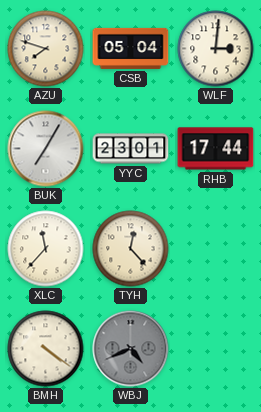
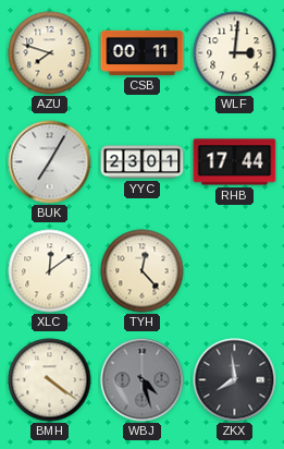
CSB: 05:04 -> 00:11
XLC: 11:37 -> 12:09
WBJ: 4:41 -> 4:27
ZKX: none -> 7:59
